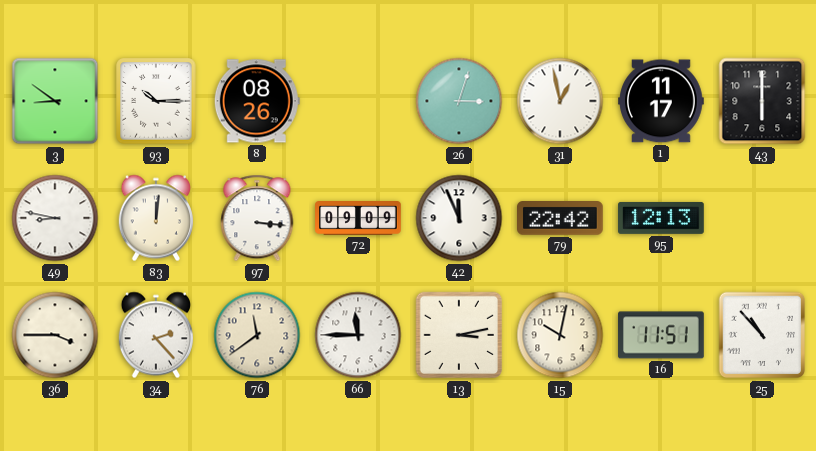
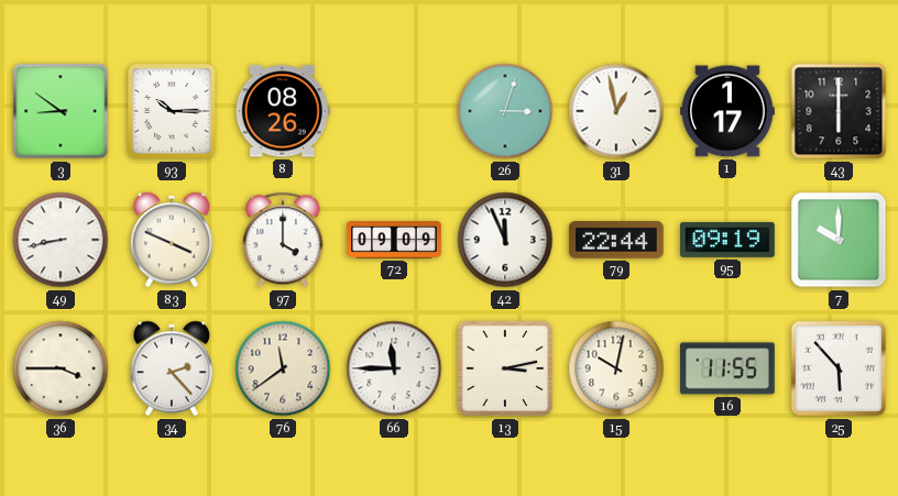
1: 11:17 -> 1:17
49: 8:47 -> 8:43
83: 12:01 -> 3:49
97: 3:16 -> 4:00
79: 22:42 -> 22:44
95: 12:13 -> 09:19
7: none -> 10:00
16: 11:51 -> 11:55
25: 10:53 -> 5:53
